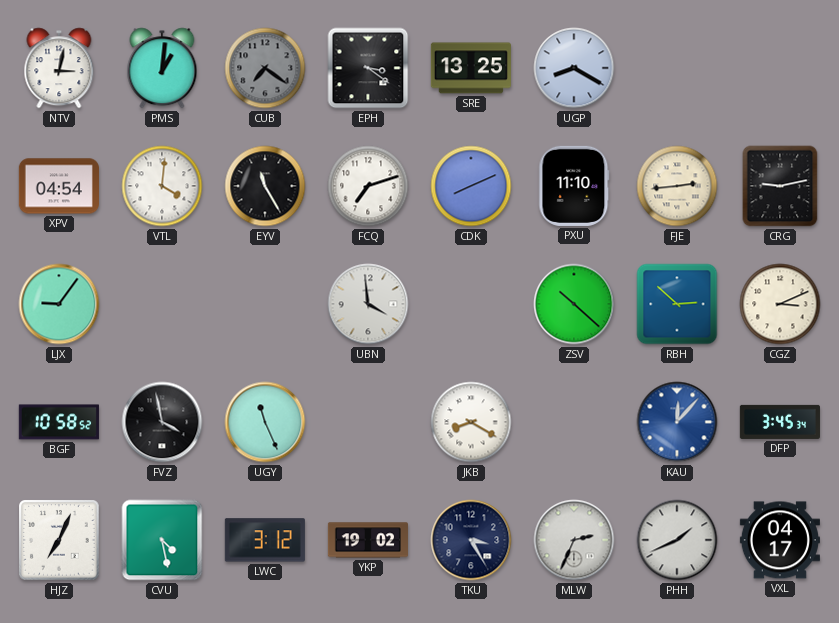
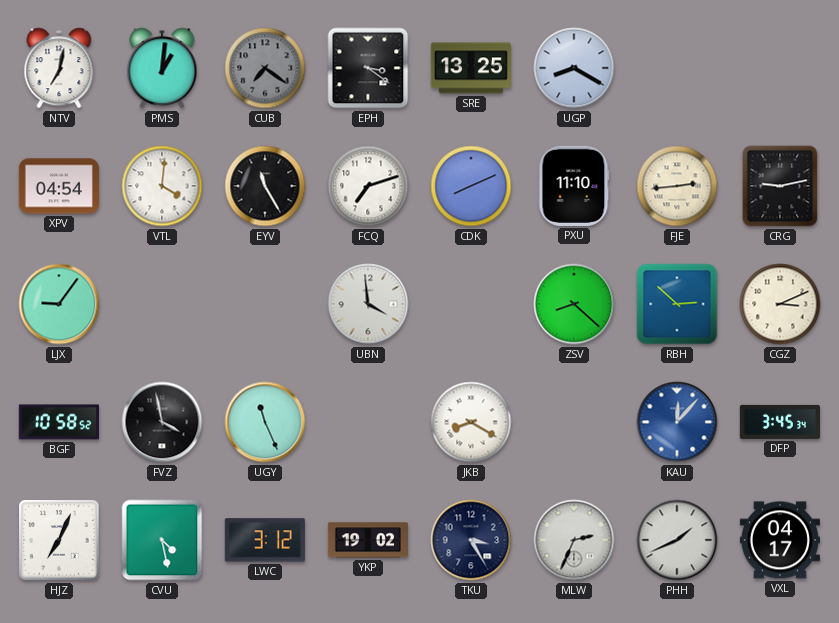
NTV: 3:02 -> 7:02
ZSV: 10:22 -> 8:22
